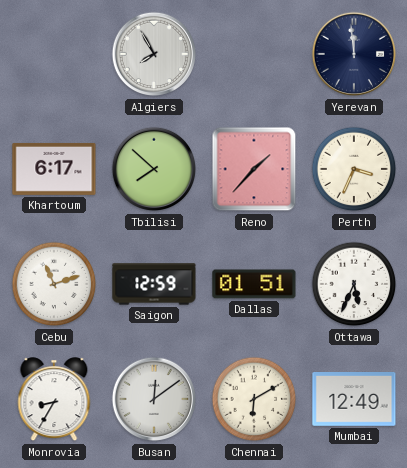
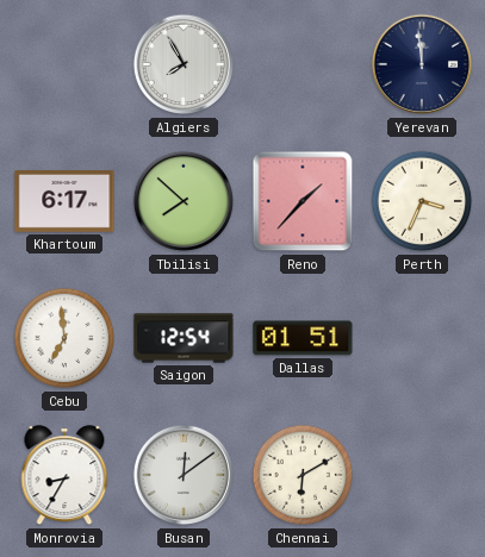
Cebu: 11:12 -> 6:59
Saigon: 12:59 -> 12:54
Ottawa: 5:34 -> none
Mumbai: 12:49 -> none
